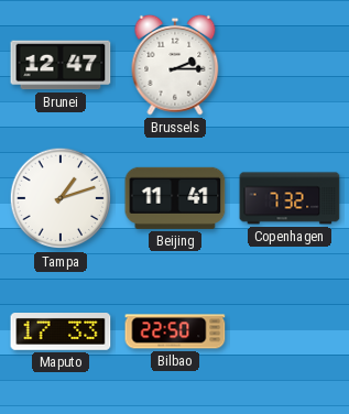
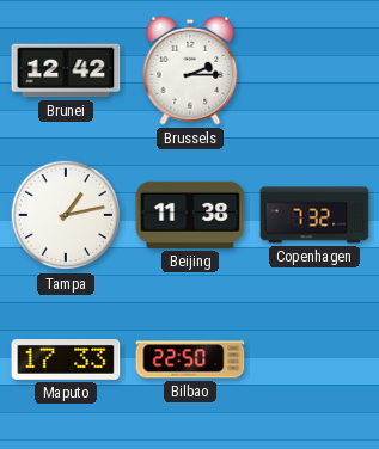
Brunei: 12:47 -> 12:42
Tampa: 1:12 -> 1:13
Beijing: 11:41 -> 11:38
